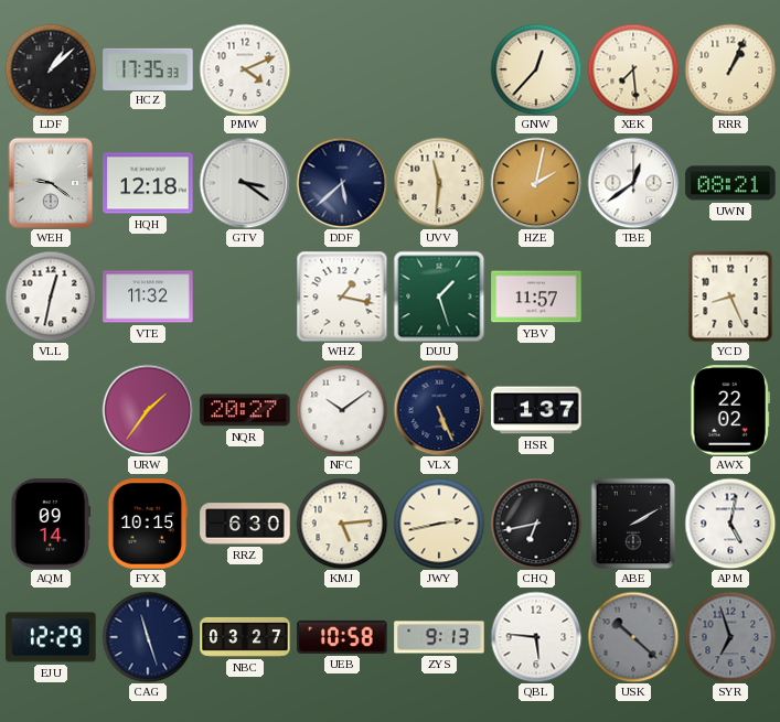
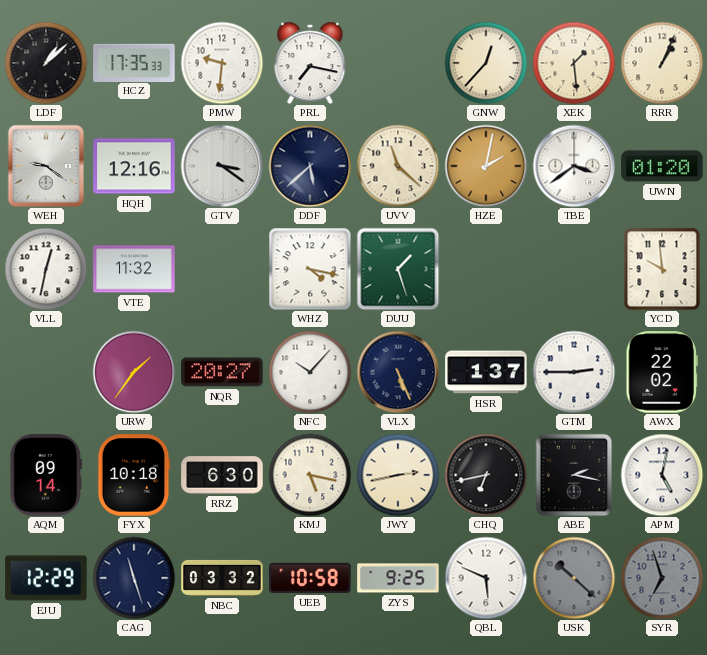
PMW: 4:11 -> 9:31
PRL: none -> 7:17
XEK: 7:29 -> 1:29
HQH: 12:18 -> 12:16
UVV: 11:31 -> 11:22
TBE: 12:39 -> 3:39
UWN: 08:21 -> 01:20
WHZ: 1:17 -> 4:17
YBV: 11:57 -> none
YCD: 8:26 -> 9:59
NFC: 10:09 -> 10:07
GTM: none -> 2:45
FYX: 10:15 -> 10:18
KMJ: 5:14 -> 5:17
ABE: 2:10 -> 2:17
NBC: 03:27 -> 03:32
ZYS: 9:13 -> 9:25
QBL: 5:46 -> 5:49
